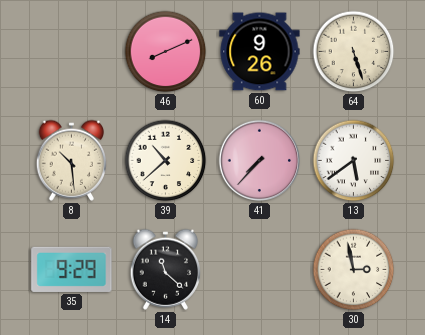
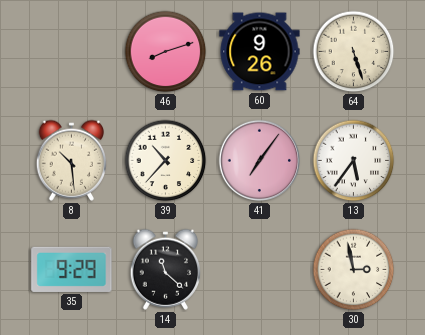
46: 8:11 -> 8:12
39: 10:38 -> 10:37
41: 7:37 -> 7:06
13: 5:39 -> 5:36
